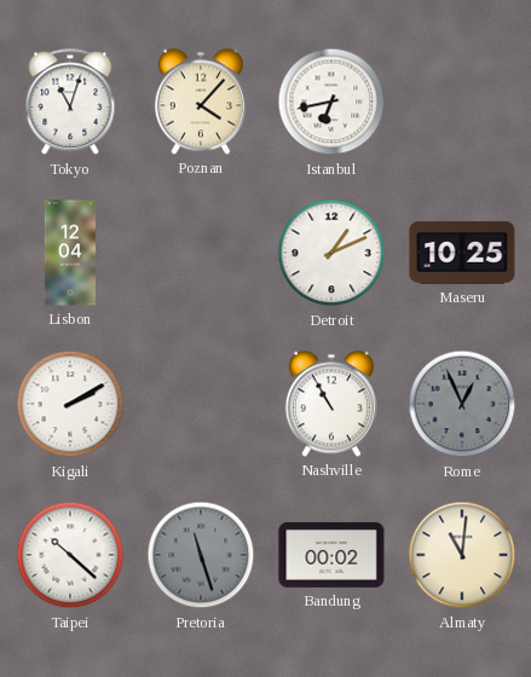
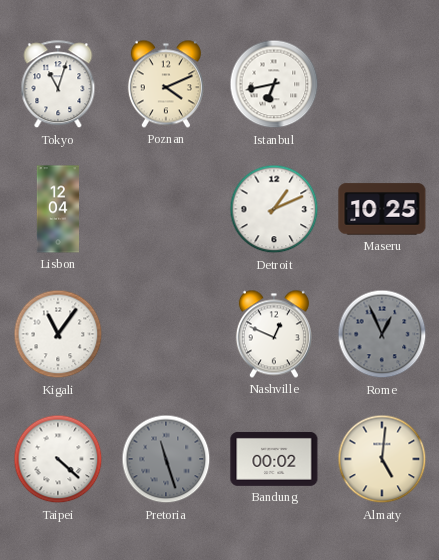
Poznan: 4:07 -> 4:11
Kigali: 2:10 -> 11:06
Nashville: 10:55 -> 12:49
Taipei: 10:22 -> 4:22
Almaty: 11:01 -> 5:01
